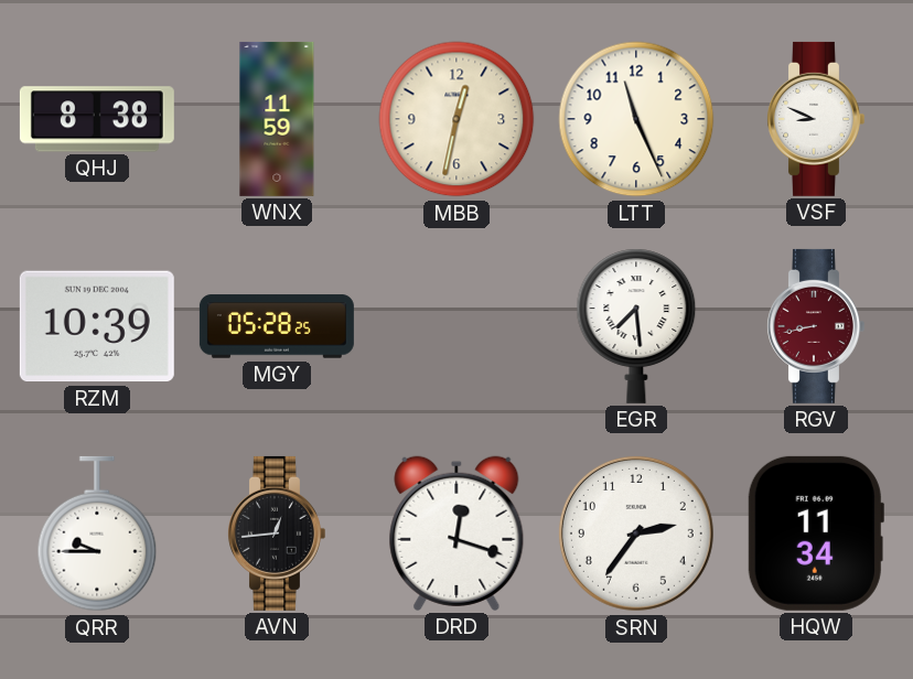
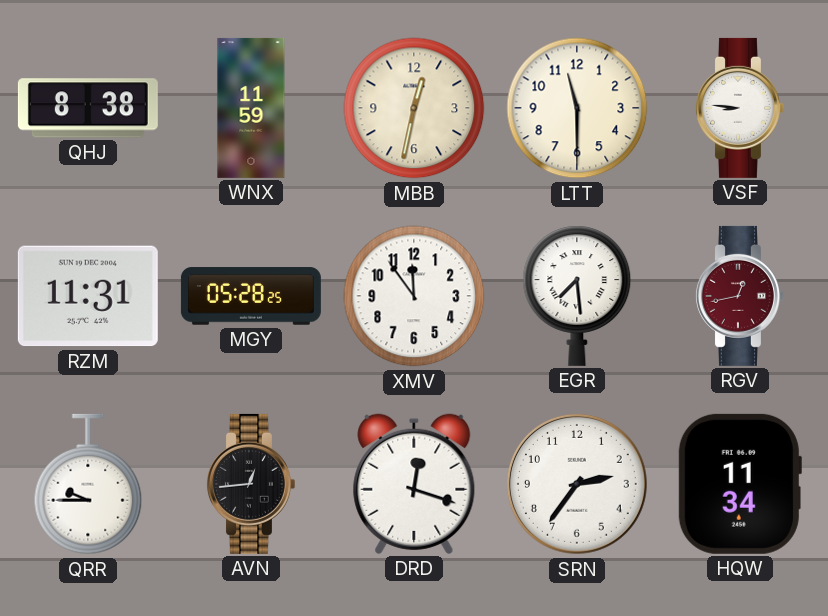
LTT: 11:26 -> 11:30
VSF: 8:49 -> 8:46
RZM: 10:39 -> 11:31
XMV: none -> 11:54
RGV: 8:43 -> 12:43
